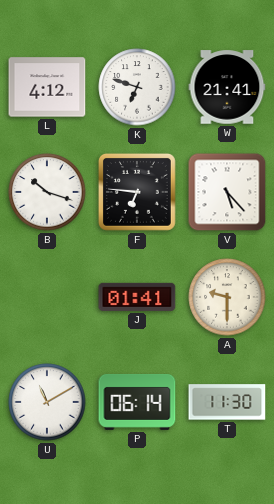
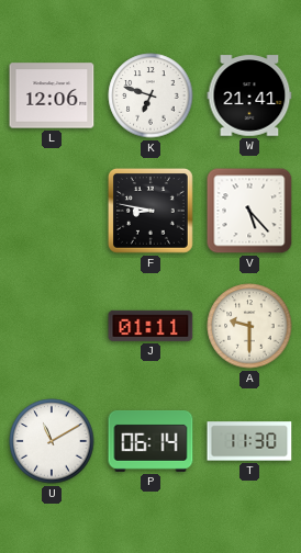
L: 4:12 -> 12:06
B: 10:18 -> none
F: 6:46 -> 8:47
J: 01:41 -> 01:11
